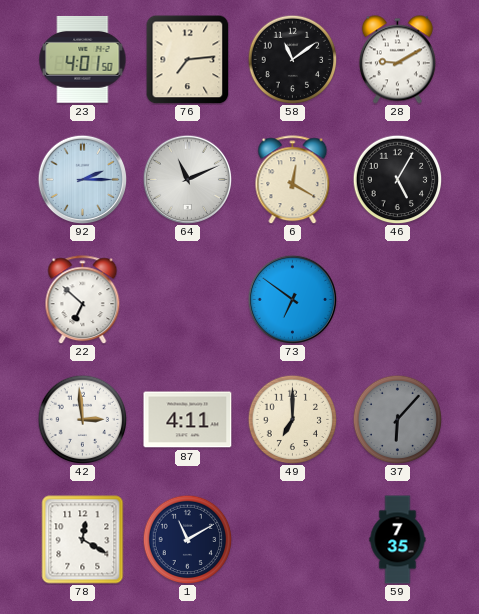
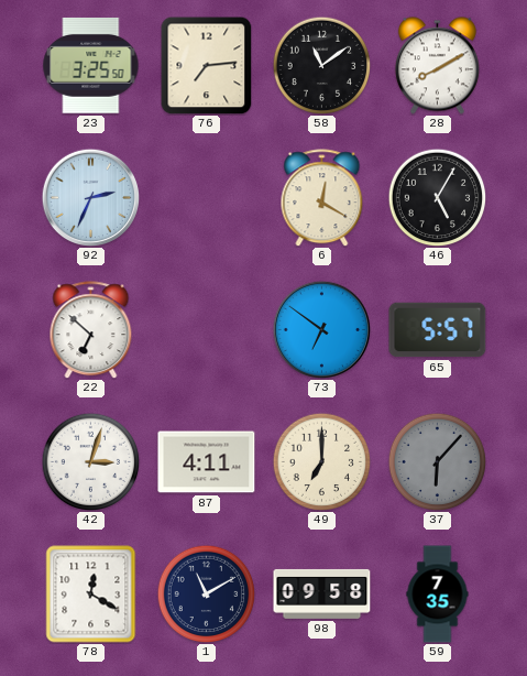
23: 4:01 -> 3:25
28: 9:10 -> 8:10
92: 2:15 -> 2:34
64: 11:11 -> none
65: none -> 5:57
42: 2:59 -> 3:03
98: none -> 09:58
